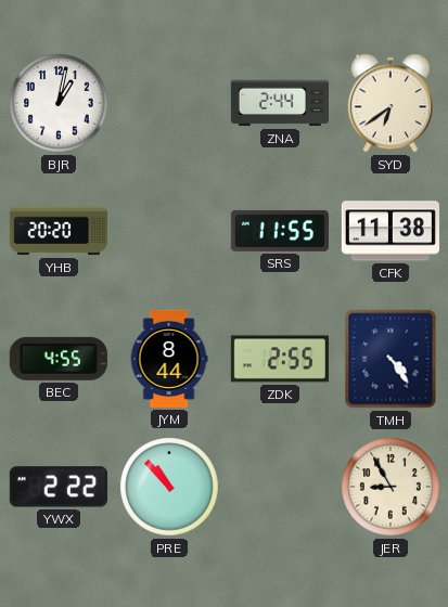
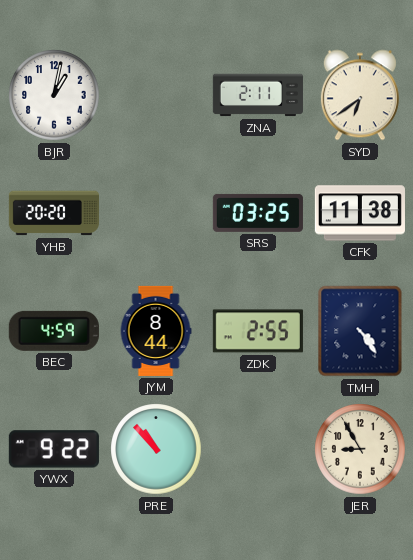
ZNA: 2:44 -> 2:11
SRS: 11:55 -> 03:25
BEC: 4:55 -> 4:59
YWX: 2:22 -> 9:22
